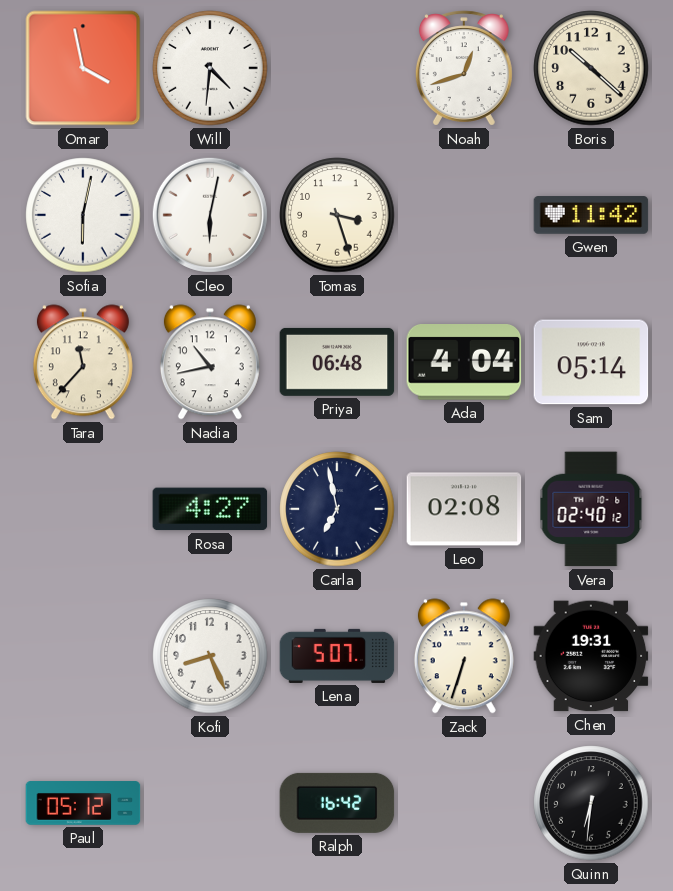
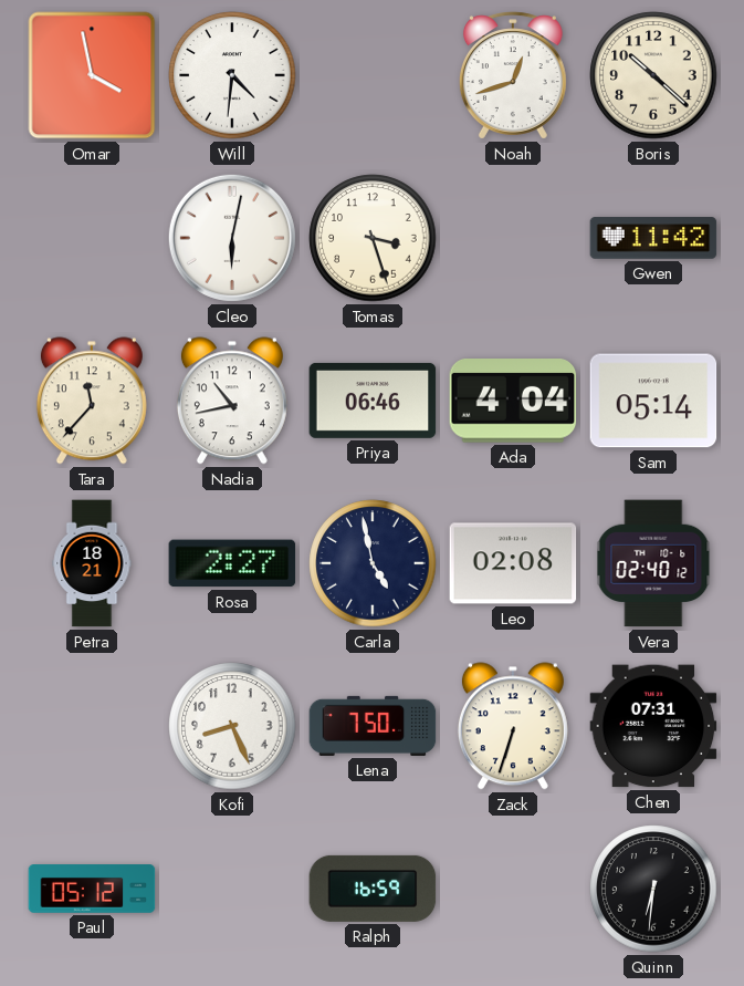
Sofia: 6:02 -> none
Priya: 06:48 -> 06:46
Petra: none -> 18:21
Rosa: 4:27 -> 2:27
Carla: 6:58 -> 4:58
Lena: 5:07 -> 7:50
Chen: 19:31 -> 07:31
Ralph: 16:42 -> 16:59
